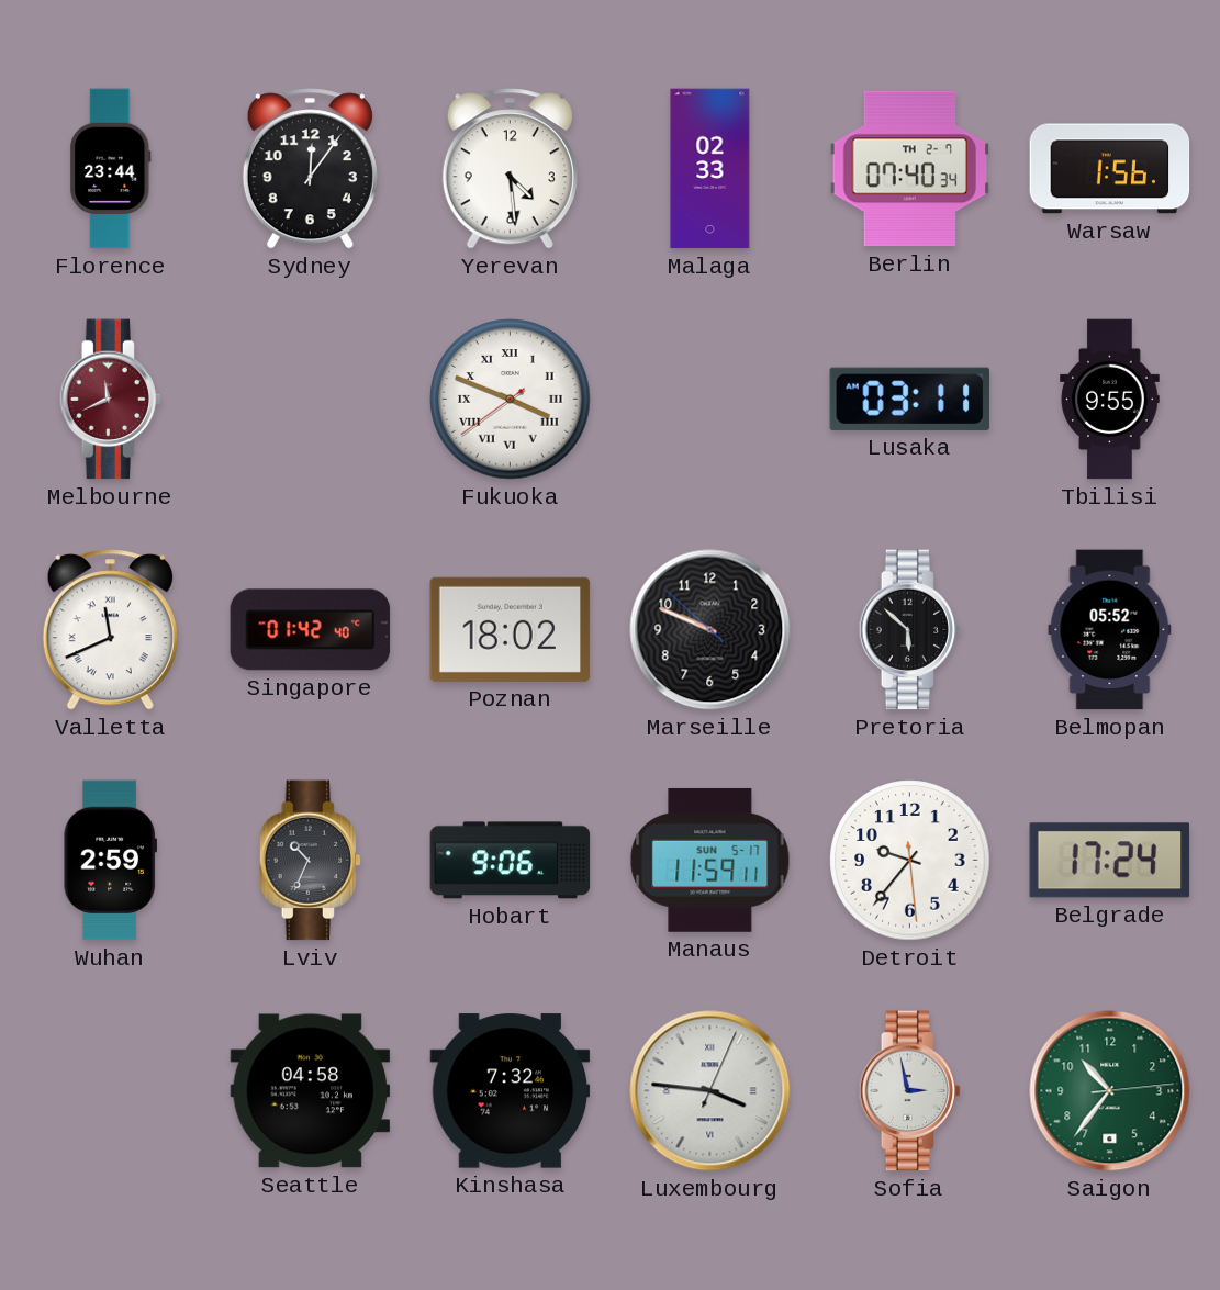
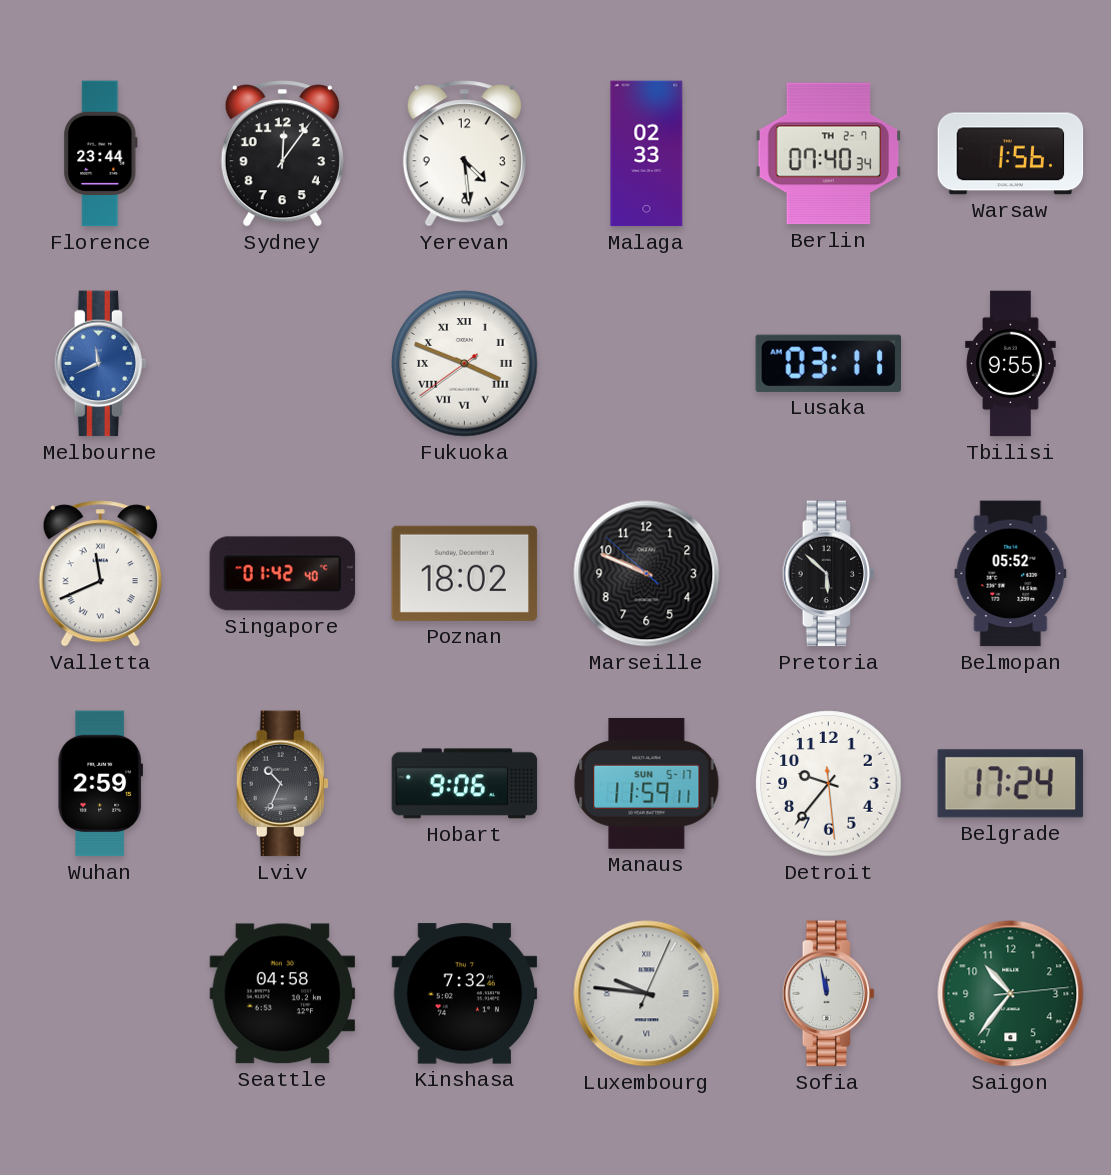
Melbourne dial: burgundy -> blue
Luxembourg: 3:46 -> 9:46
Sofia: 2:58 -> 11:58
